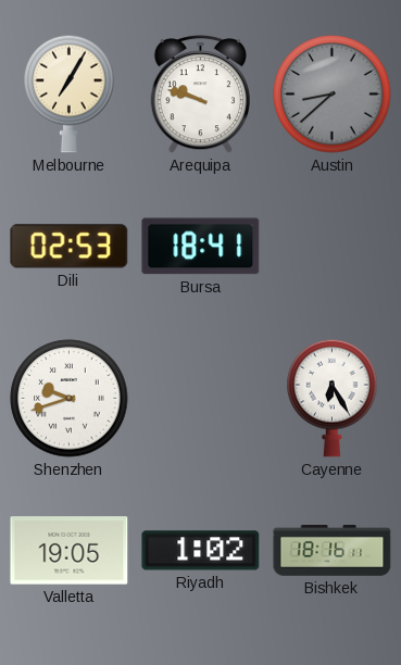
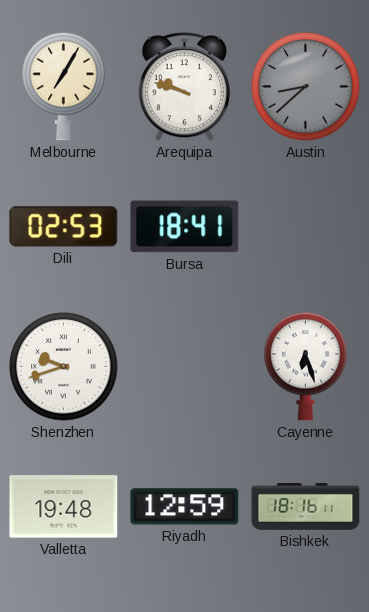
Cayenne: 6:25 -> 6:27
Valletta: 19:05 -> 19:48
Riyadh: 1:02 -> 12:59
